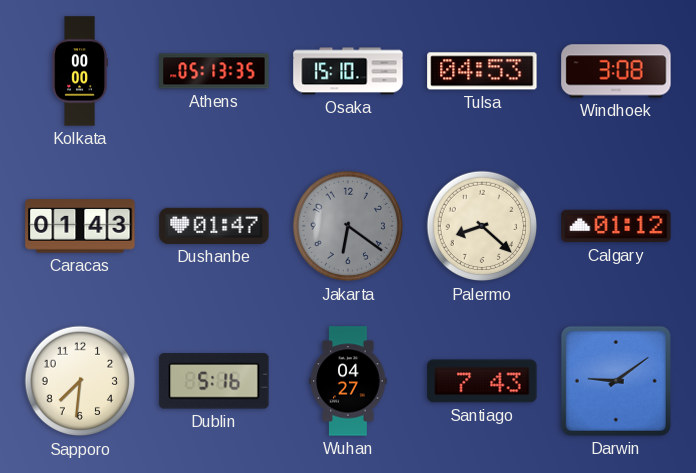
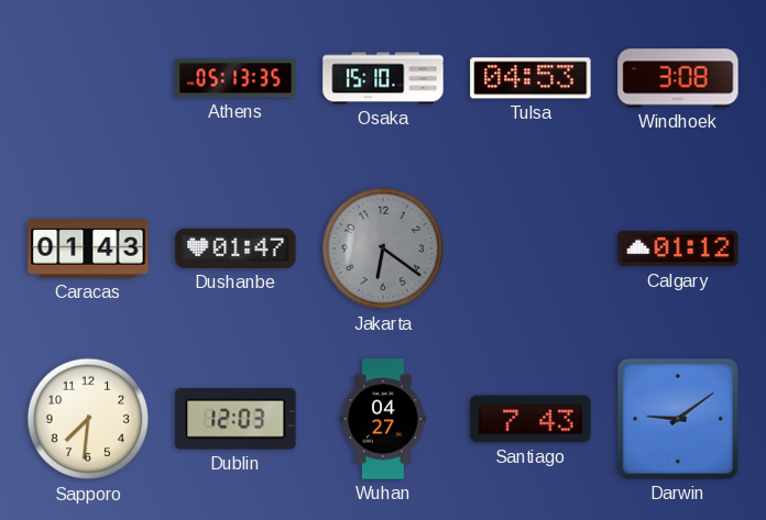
Kolkata: 00:00 -> none
Palermo: 8:22 -> none
Dublin: 5:16 -> 12:03
